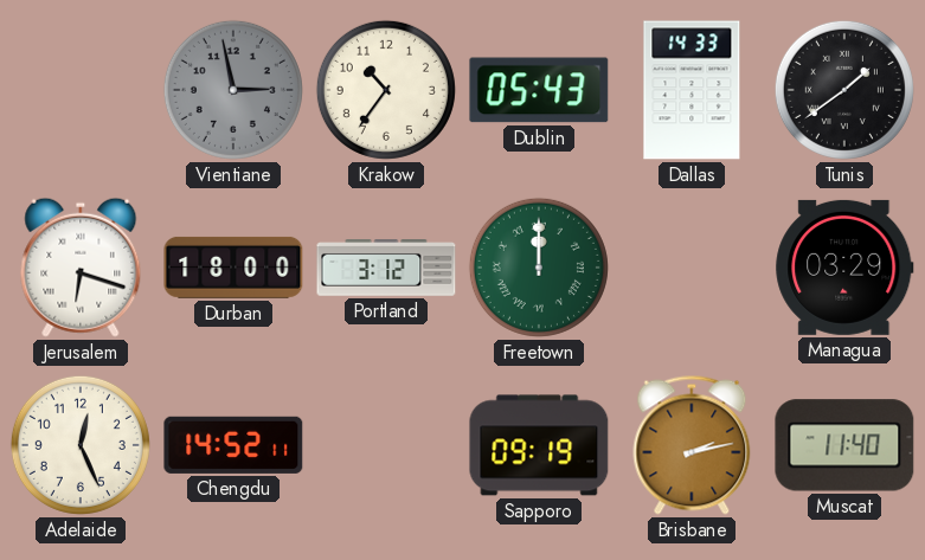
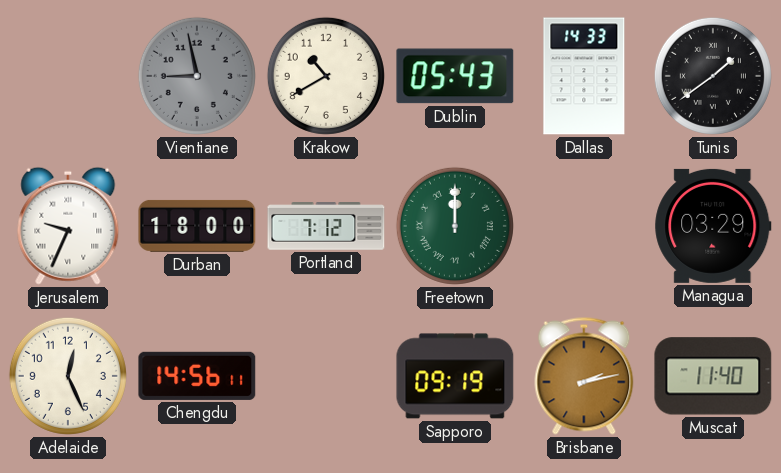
Vientiane: 2:58 -> 8:58
Krakow: 10:36 -> 10:40
Jerusalem: 6:18 -> 9:34
Portland: 3:12 -> 7:12
Chengdu: 14:52 -> 14:56
